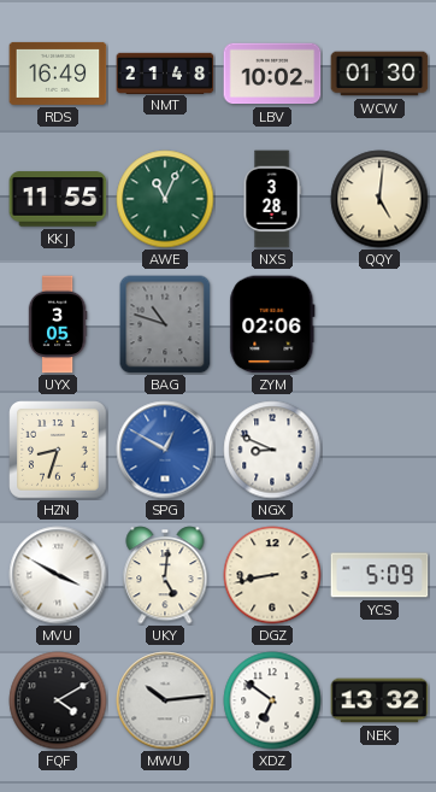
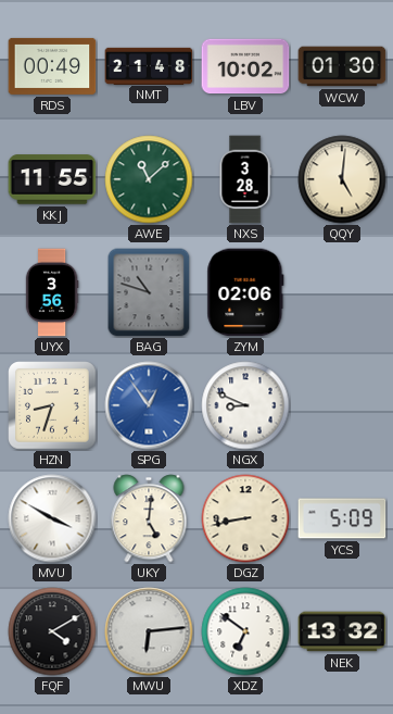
RDS: 16:49 -> 00:49
AWE: 11:04 -> 11:08
UYX: 3:05 -> 3:56
SPG: 12:50 -> 12:54
MWU: 10:14 -> 6:14
